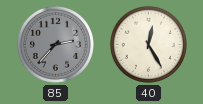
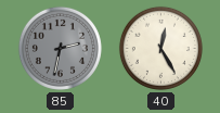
85: 2:37 -> 2:32
